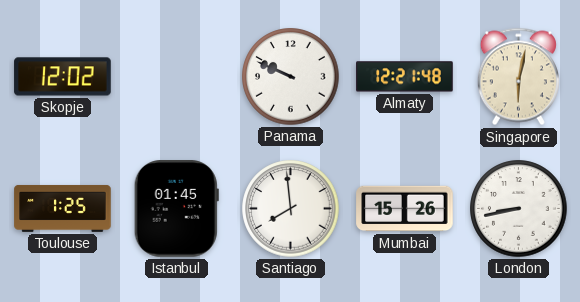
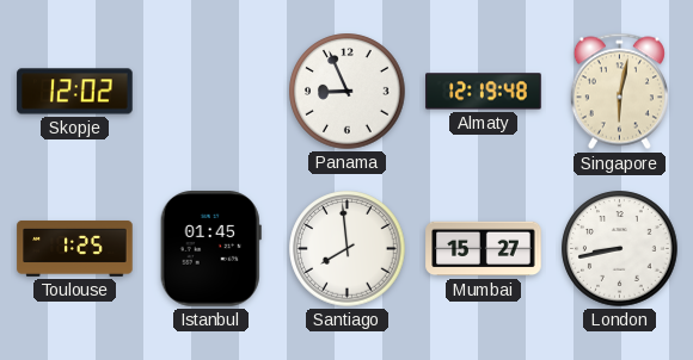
Panama: 9:49 -> 8:56
Almaty: 12:21 -> 12:19
Mumbai: 15:26 -> 15:27
